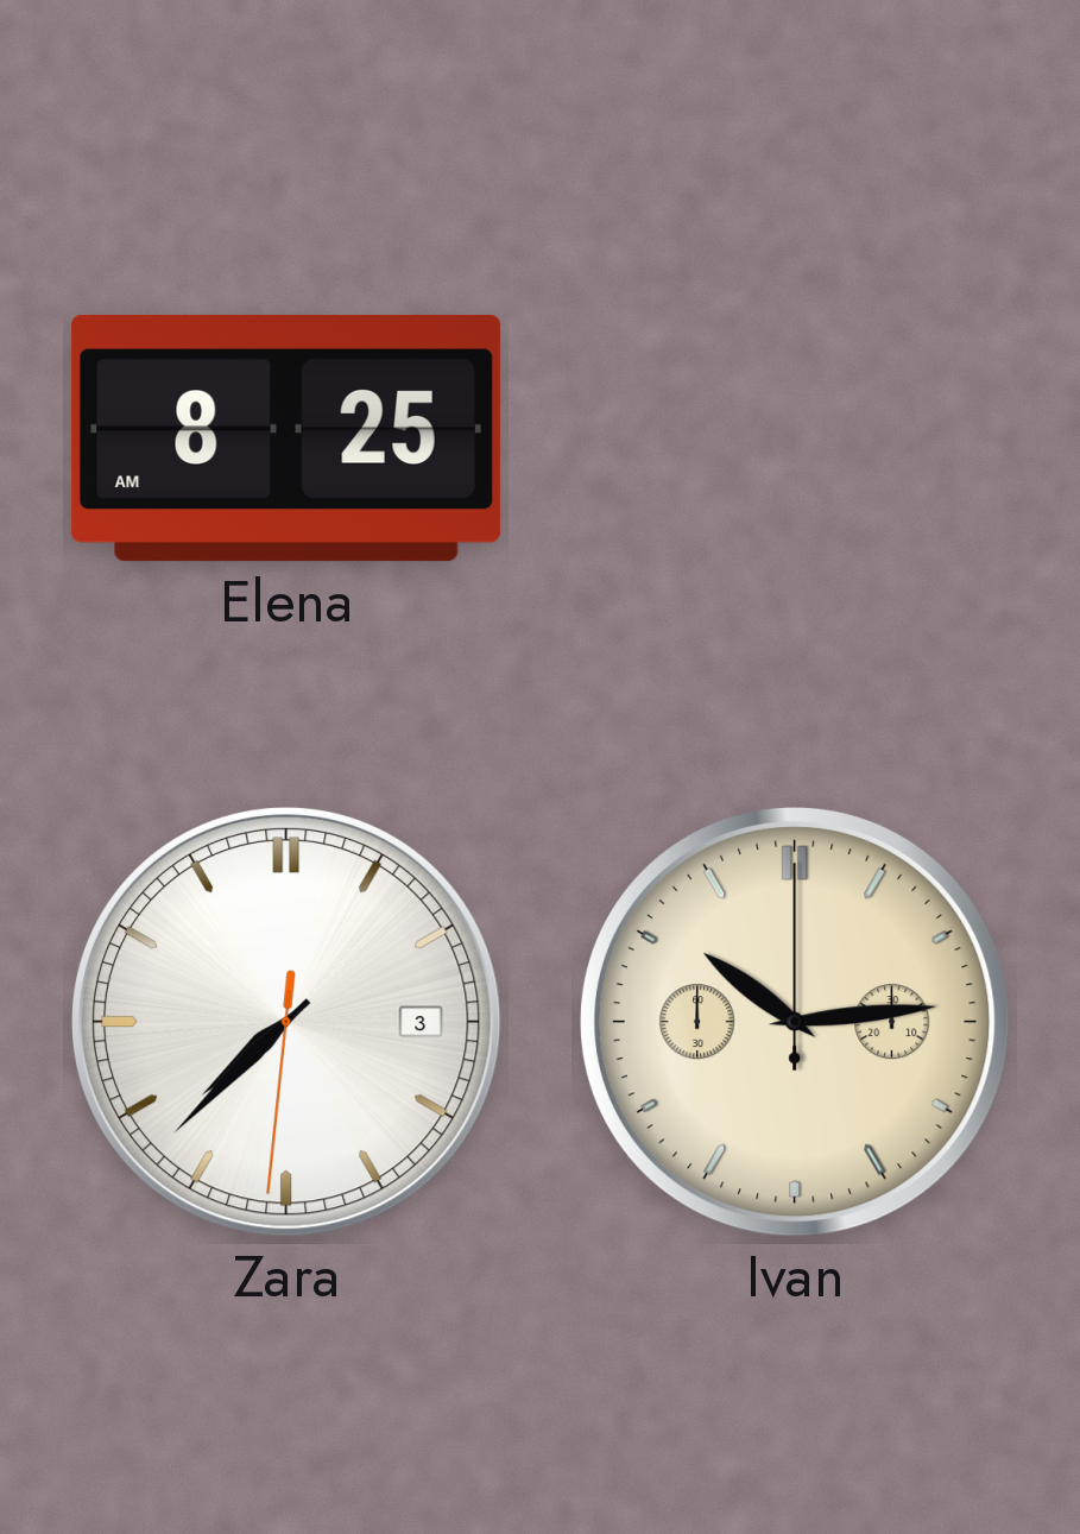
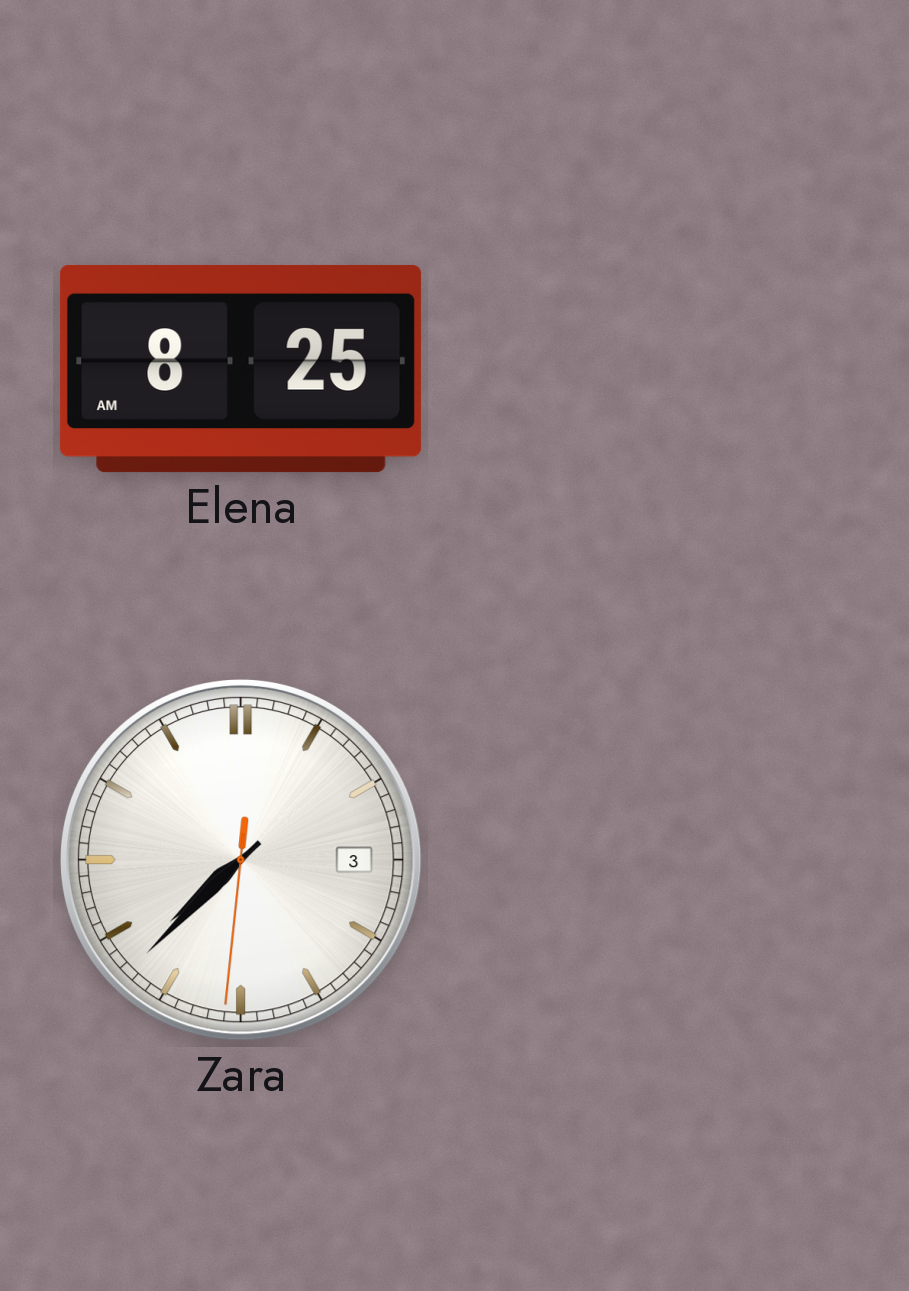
Ivan: 10:14 -> none
